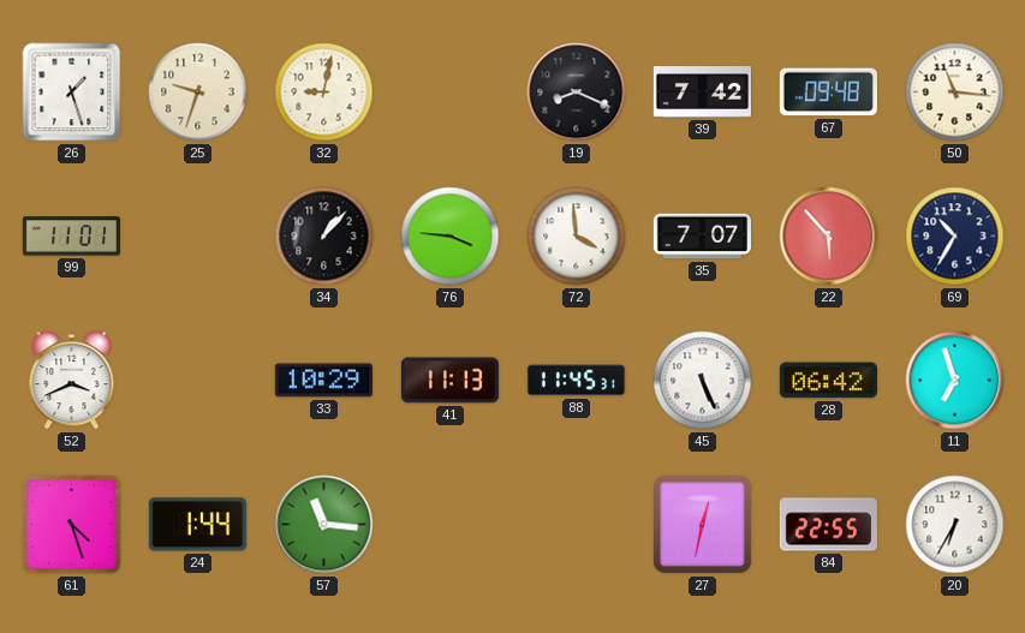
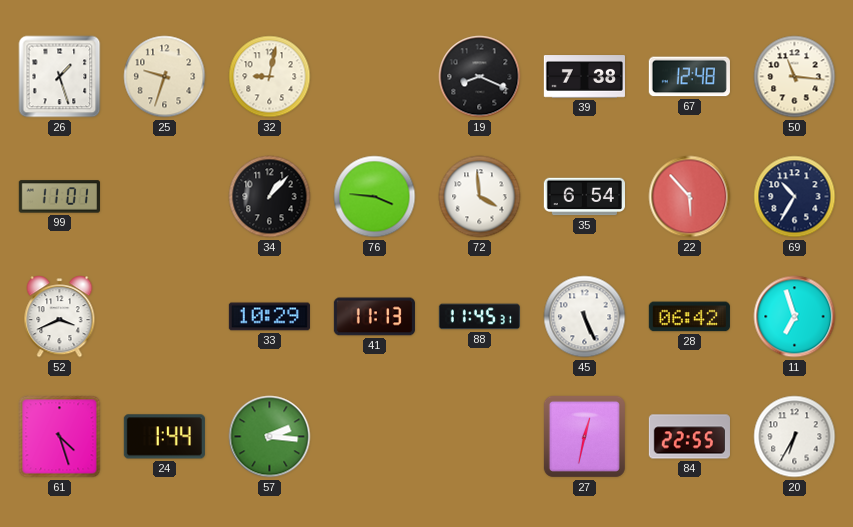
39: 7:42 -> 7:38
67: 09:48 -> 12:48
35: 7:07 -> 6:54
57: 11:16 -> 2:16
